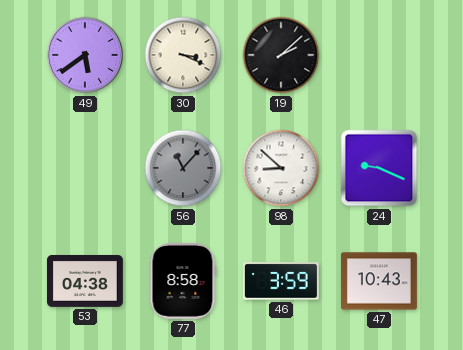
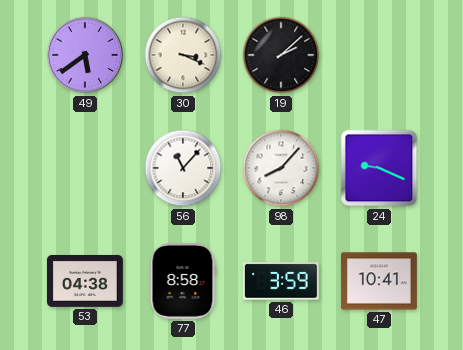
56 dial: grey -> white
98: 8:52 -> 8:07
47: 10:43 -> 10:41
